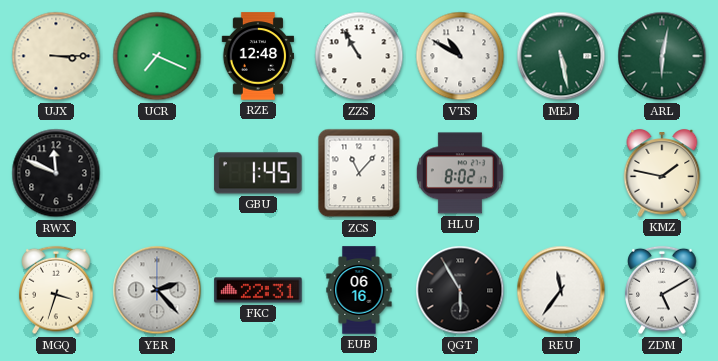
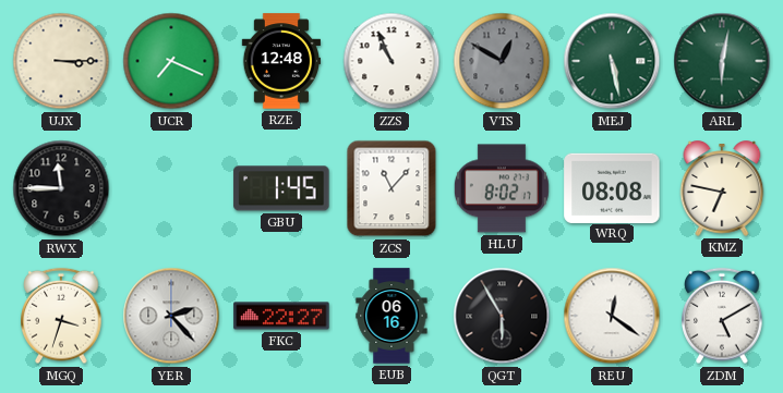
ZZS: 10:55 -> 10:56
VTS: 10:50 -> 12:50
VTS dial: white -> grey
RWX: 11:49 -> 11:45
WRQ: none -> 08:08
KMZ: 1:47 -> 6:47
FKC: 22:31 -> 22:27
REU: 11:36 -> 12:21
